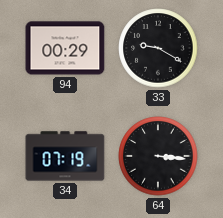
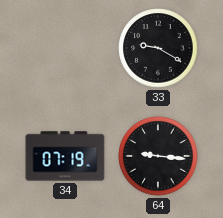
94: 00:29 -> none
64: 3:16 -> 9:16
